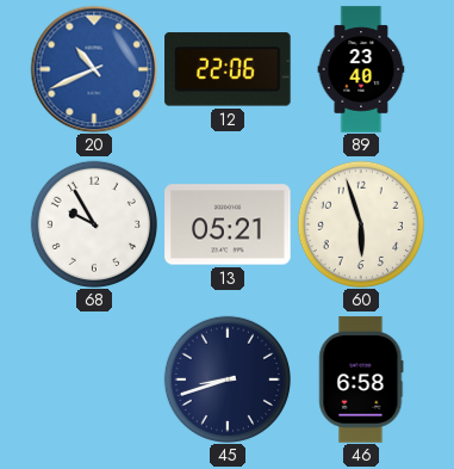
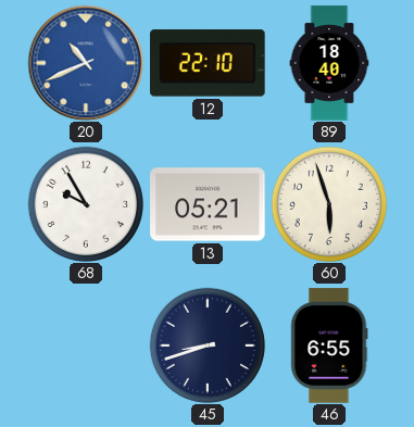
12: 22:06 -> 22:10
89: 23:40 -> 18:40
46: 6:58 -> 6:55
